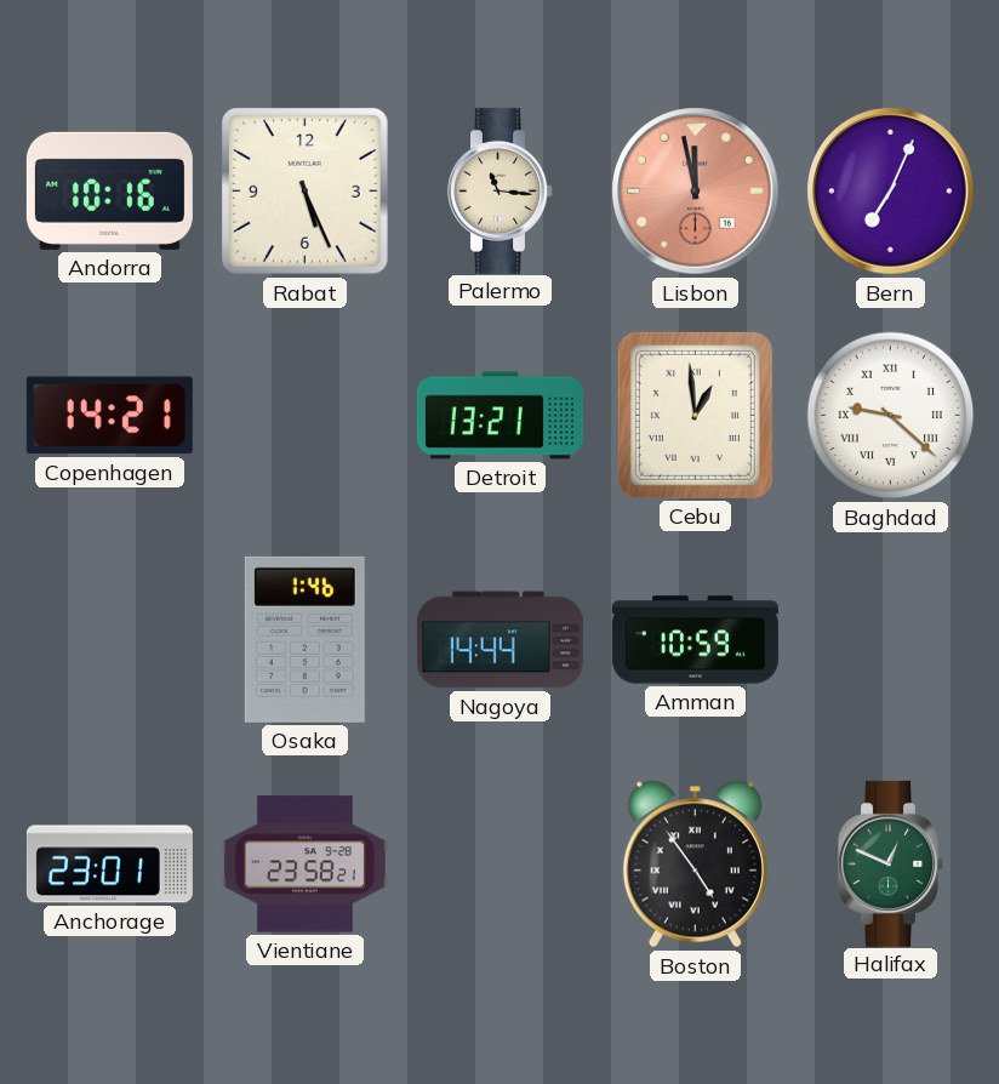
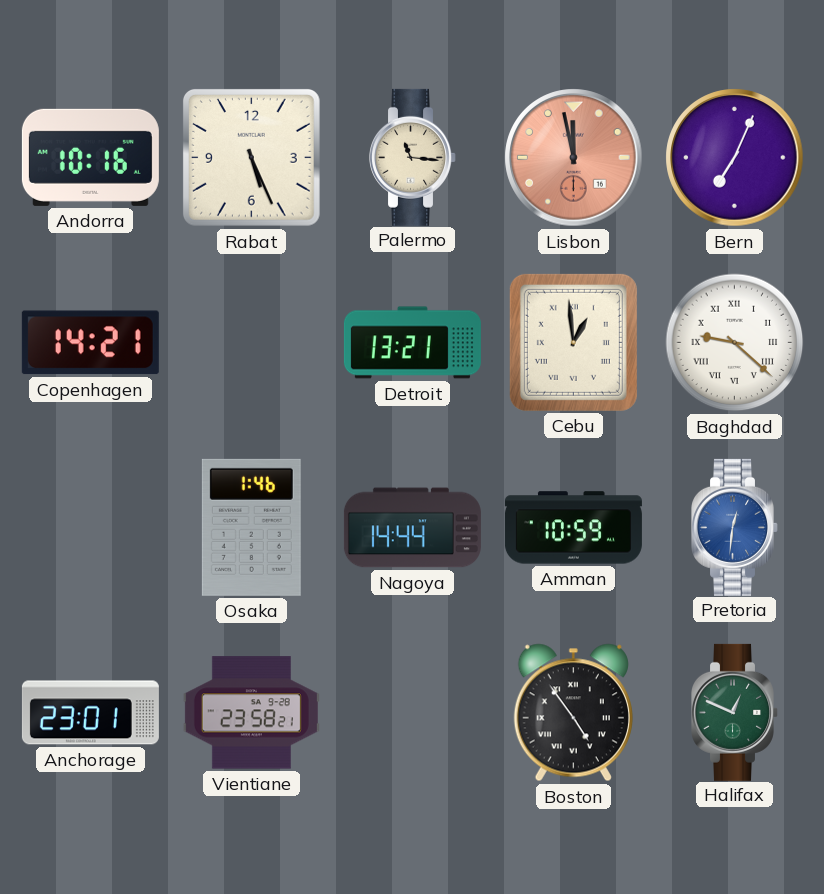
Pretoria: none -> 12:31
